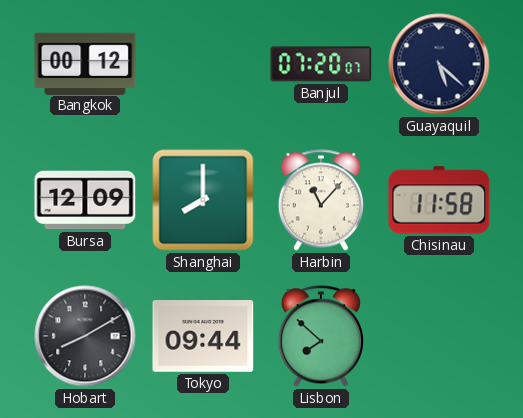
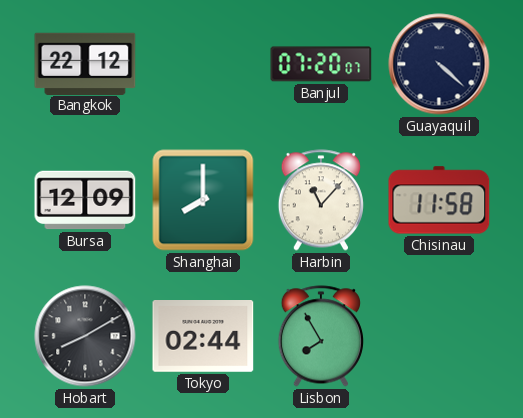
Bangkok: 00:12 -> 22:12
Guayaquil: 5:22 -> 4:22
Tokyo: 09:44 -> 02:44
Lisbon: 7:52 -> 7:55
